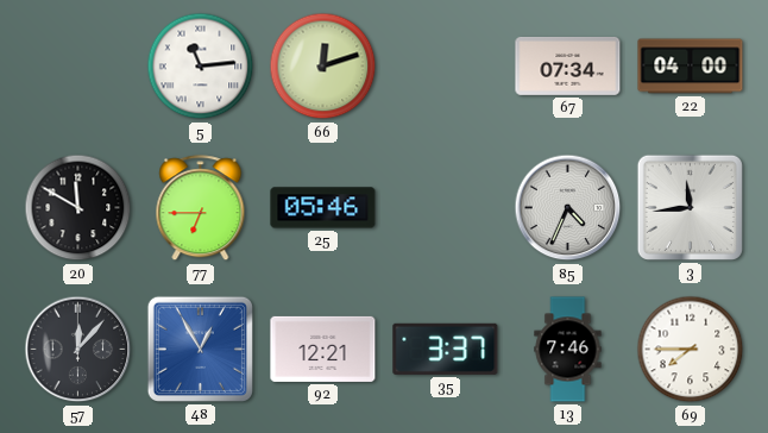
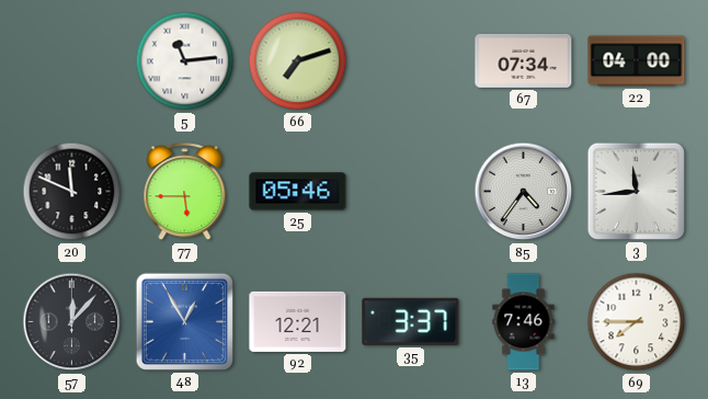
66: 12:12 -> 7:12
20: 11:50 -> 11:49
77: 6:45 -> 5:45
85: 4:34 -> 4:36
